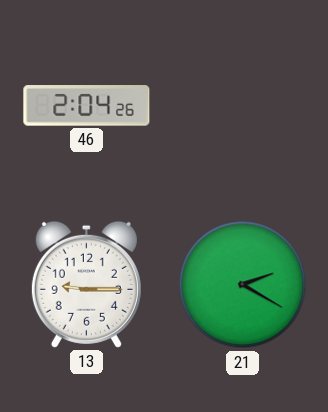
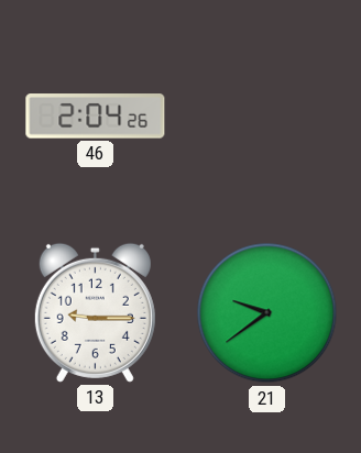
21: 2:20 -> 9:39
